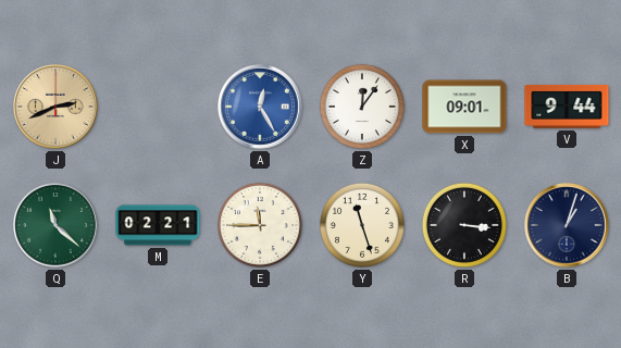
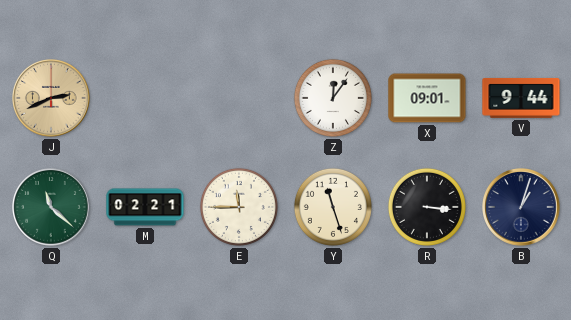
A: 12:25 -> none
